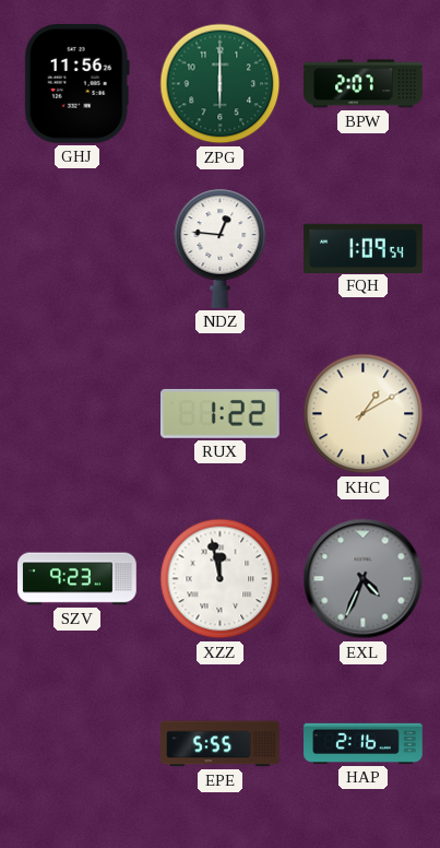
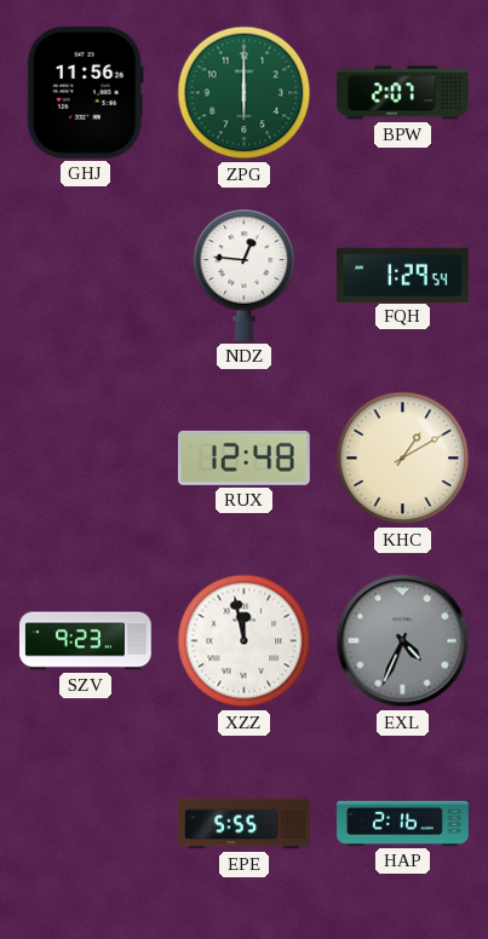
FQH: 1:09 -> 1:29
RUX: 1:22 -> 12:48
